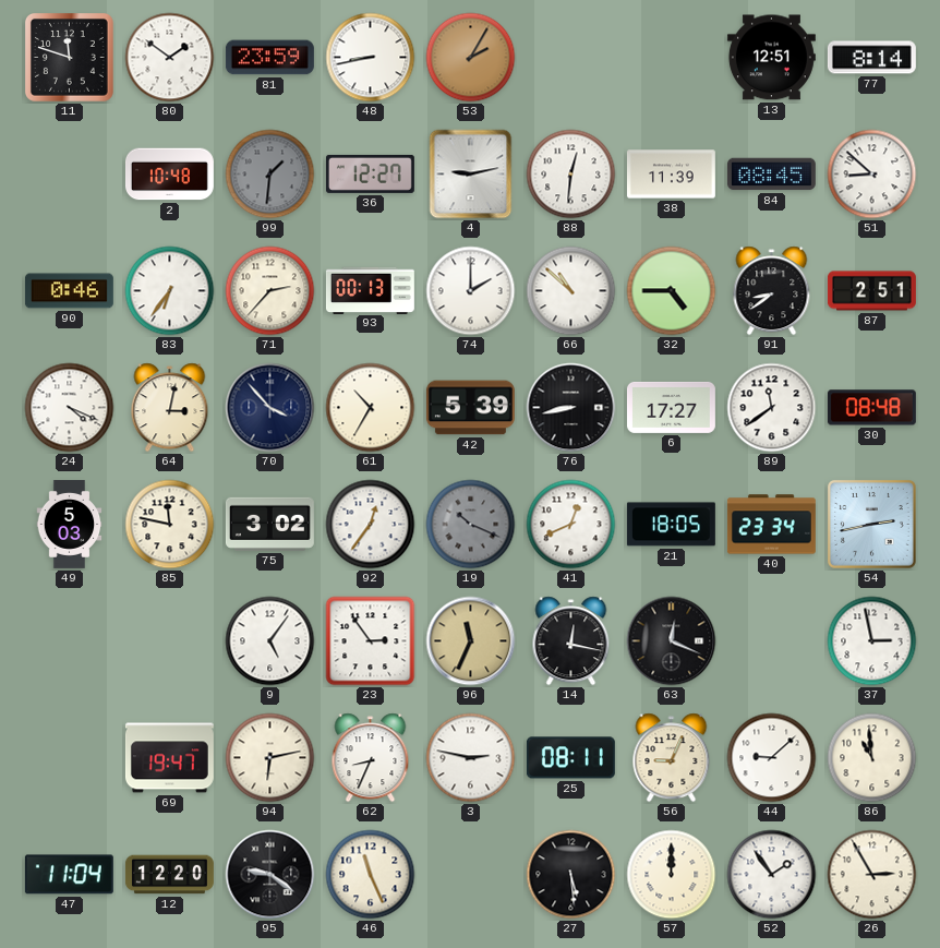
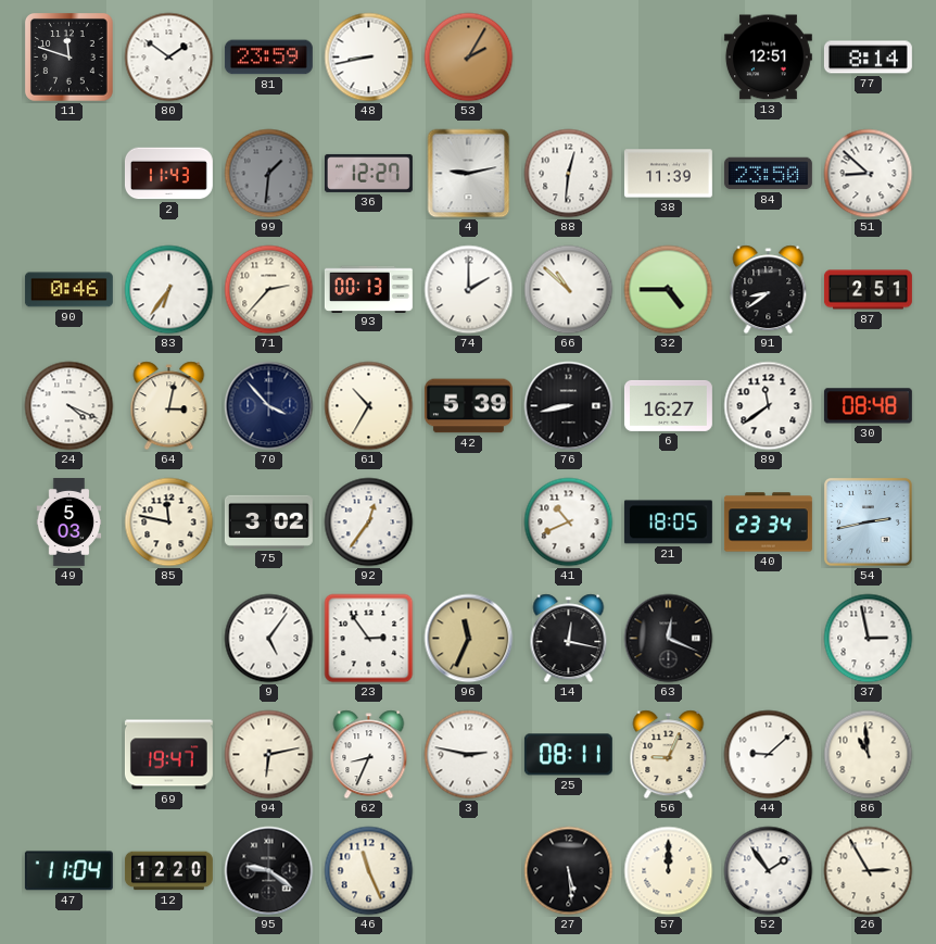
2: 10:48 -> 11:43
84: 08:45 -> 23:50
6: 17:27 -> 16:27
19: 10:19 -> none
41: 12:41 -> 10:41
